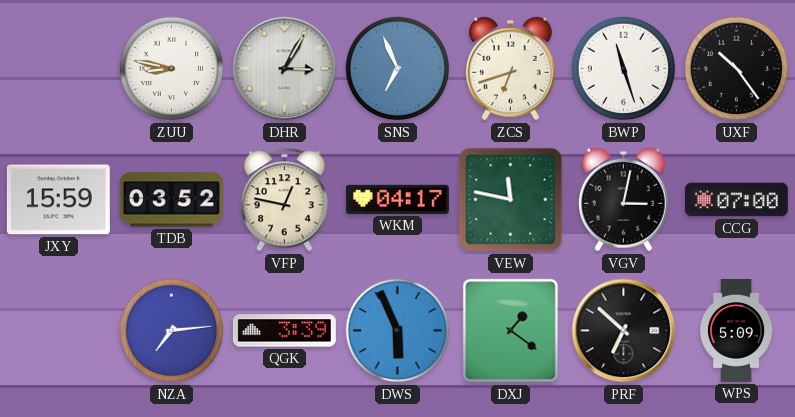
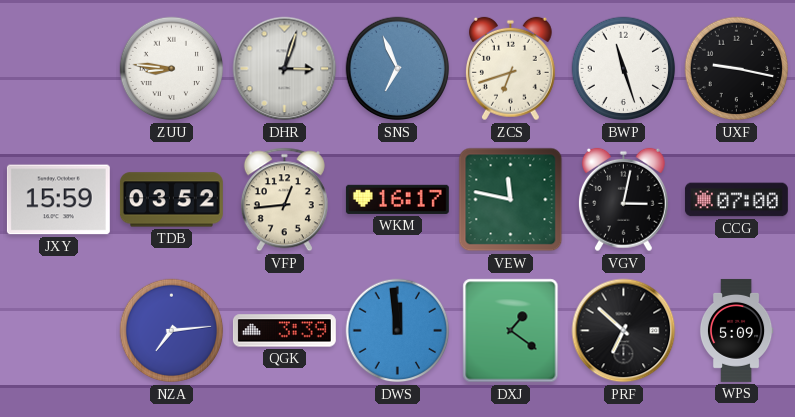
ZUU: 8:47 -> 8:46
DHR: 3:05 -> 3:03
UXF: 10:24 -> 9:17
VFP: 12:47 -> 12:44
WKM: 04:17 -> 16:17
DWS: 5:56 -> 11:59
